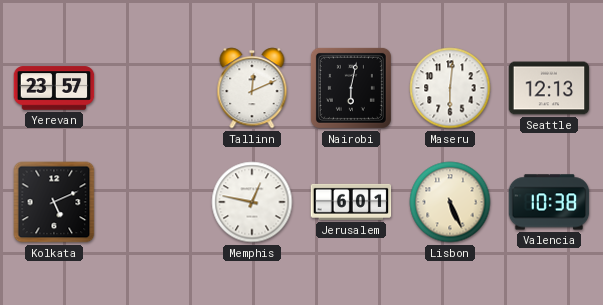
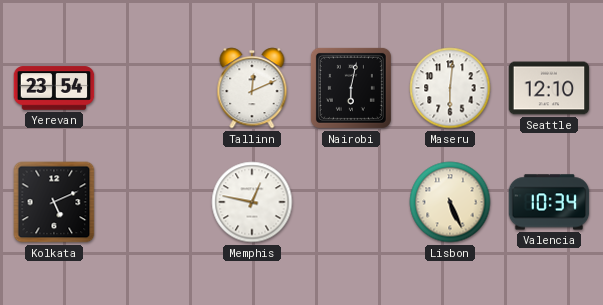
Yerevan: 23:57 -> 23:54
Seattle: 12:13 -> 12:10
Jerusalem: 6:01 -> none
Valencia: 10:38 -> 10:34
